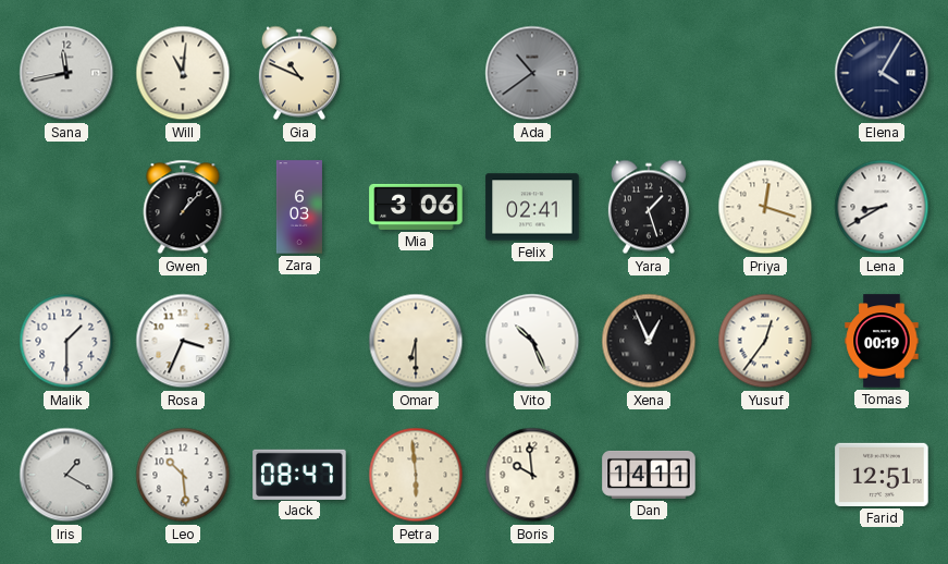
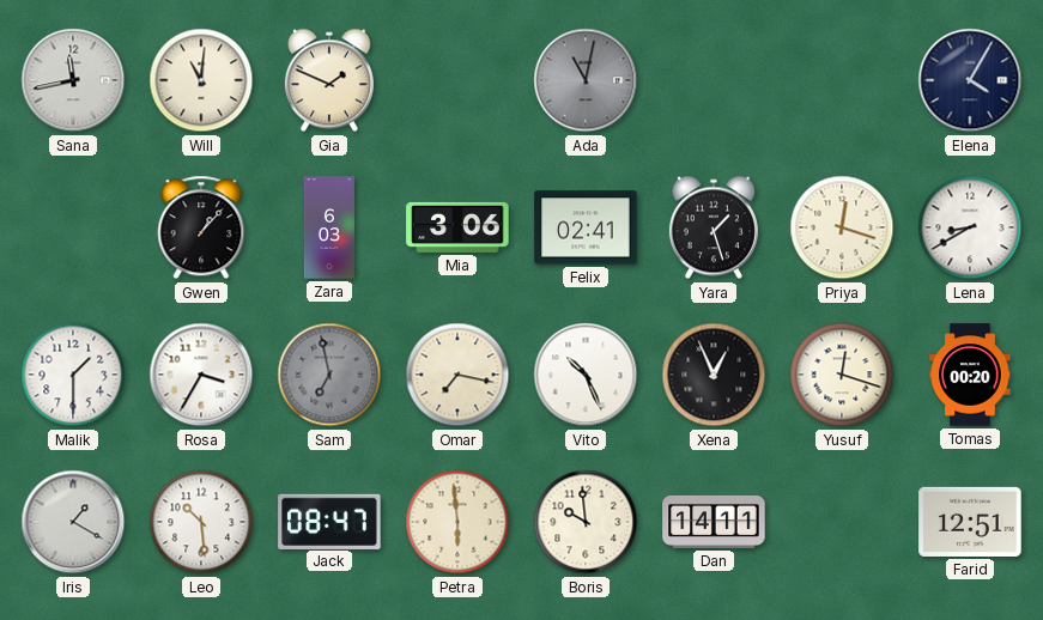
Gia: 10:49 -> 1:49
Ada: 10:39 -> 11:02
Rosa: 3:34 -> 3:35
Sam: none -> 6:58
Omar: 6:30 -> 7:17
Yusuf: 12:36 -> 12:18
Tomas: 00:19 -> 00:20
